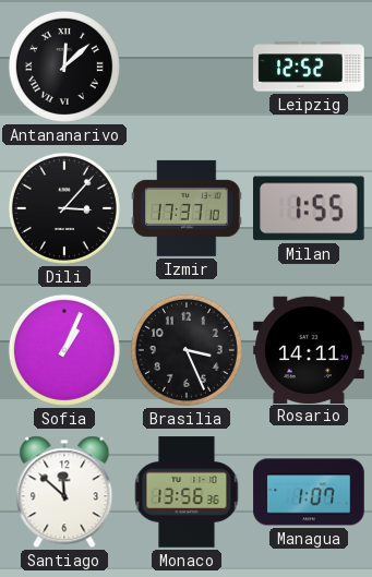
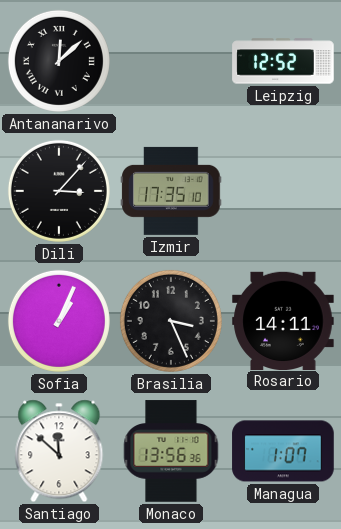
Izmir: 17:37 -> 17:35
Milan: 1:55 -> none
